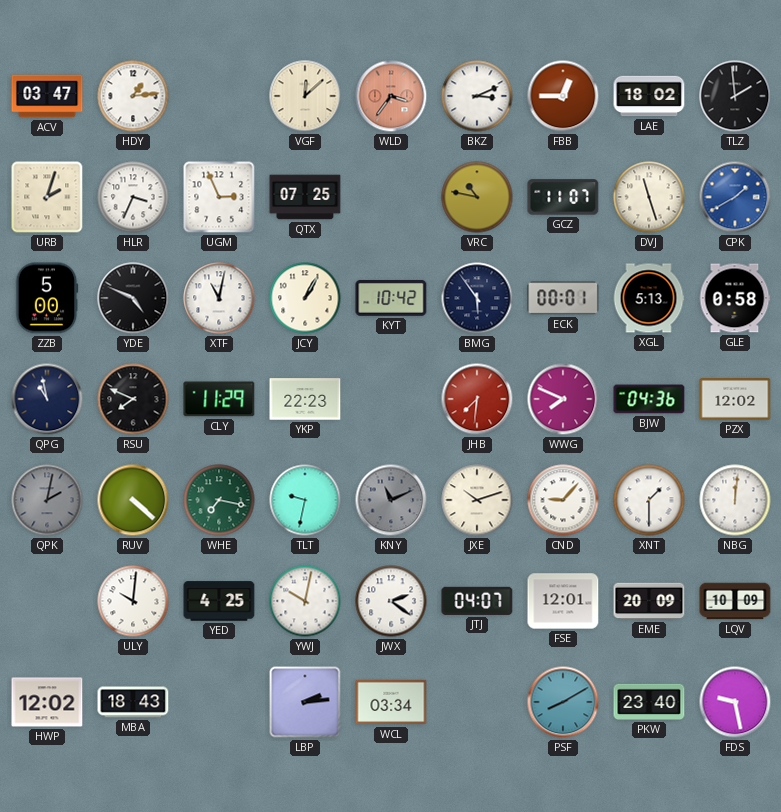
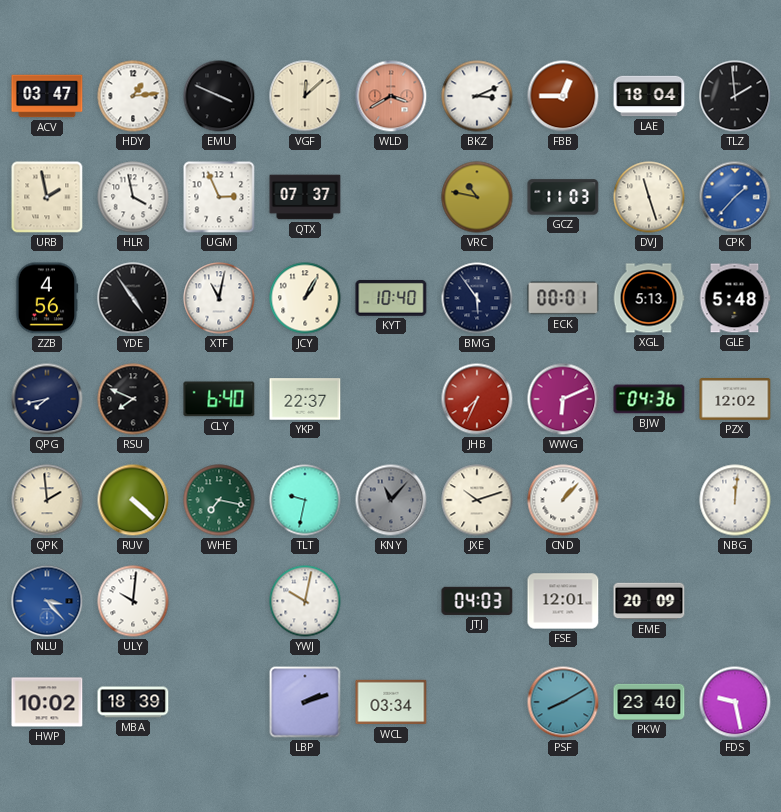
EMU: none -> 3:49
WLD: 3:36 -> 3:40
LAE: 18:02 -> 18:04
URB: 2:03 -> 1:58
HLR: 3:34 -> 3:58
QTX: 07:25 -> 07:37
GCZ: 11:07 -> 11:03
CPK: 1:40 -> 1:37
ZZB: 5:00 -> 4:56
YDE: 4:49 -> 4:54
KYT: 10:42 -> 10:40
GLE: 0:58 -> 5:48
QPG: 10:58 -> 7:43
CLY: 11:29 -> 6:40
YKP: 22:23 -> 22:37
JHB: 7:31 -> 7:34
WWG: 7:49 -> 6:11
QPK: 2:02 -> 1:59
QPK dial: grey -> cream
KNY: 11:11 -> 11:07
CND: 9:07 -> 1:07
XNT: 1:30 -> none
NLU: none -> 3:23
YED: 4:25 -> none
JWX: 2:21 -> none
JTJ: 04:07 -> 04:03
LQV: 10:09 -> none
HWP: 12:02 -> 10:02
MBA: 18:43 -> 18:39
LBP: 2:14 -> 2:12
